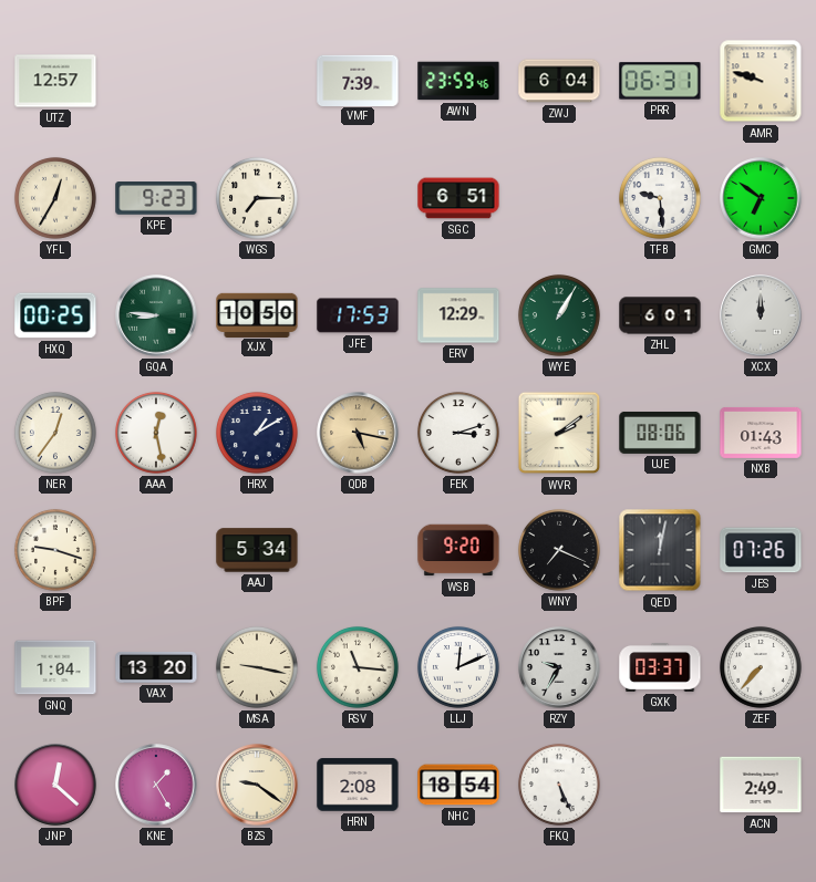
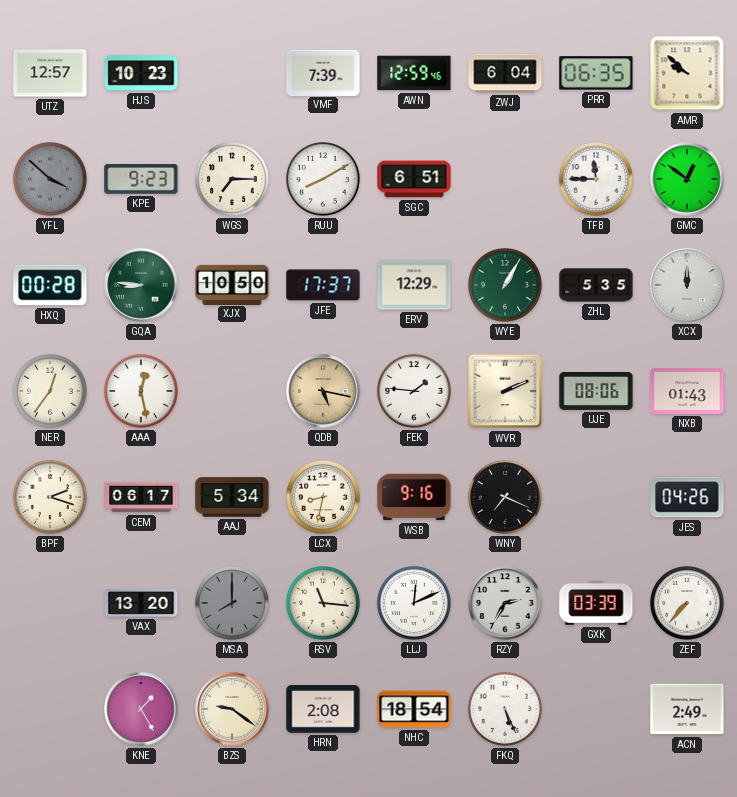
HJS: none -> 10:23
AWN: 23:59 -> 12:59
PRR: 06:31 -> 06:35
AMR: 9:48 -> 9:52
YFL: 12:35 -> 3:52
YFL dial: cream -> grey
RUU: none -> 8:10
TFB: 9:29 -> 11:45
GMC: 6:51 -> 12:51
HXQ: 00:25 -> 00:28
JFE: 17:53 -> 17:37
ZHL: 6:01 -> 5:35
HRX: 1:10 -> none
FEK: 3:12 -> 1:46
WVR: 2:09 -> 2:11
BPF: 9:18 -> 2:18
CEM: none -> 06:17
LCX: none -> 8:32
WSB: 9:20 -> 9:16
QED: 12:02 -> none
JES: 07:26 -> 04:26
GNQ: 1:04 -> none
MSA: 9:17 -> 8:00
MSA dial: cream -> grey
RZY: 9:35 -> 2:35
GXK: 03:37 -> 03:39
JNP: 12:22 -> none
